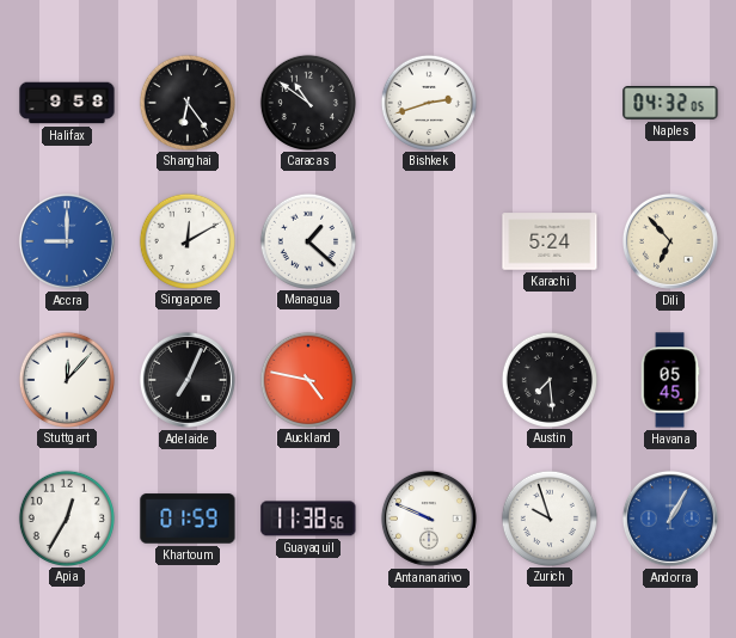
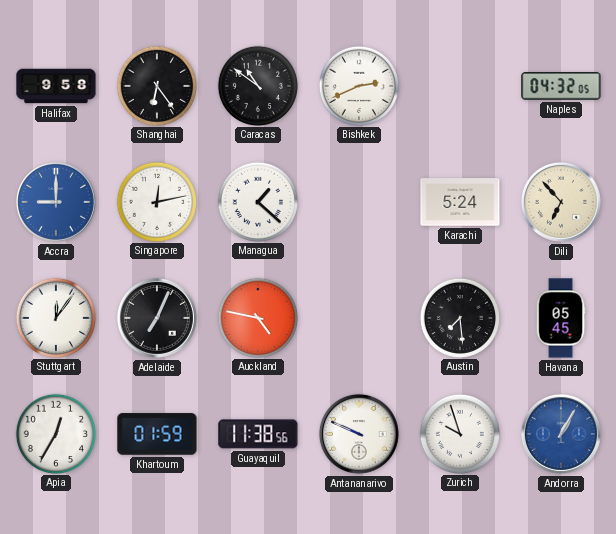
Bishkek: 2:42 -> 2:41
Singapore: 12:10 -> 12:13
Stuttgart: 12:07 -> 12:06
